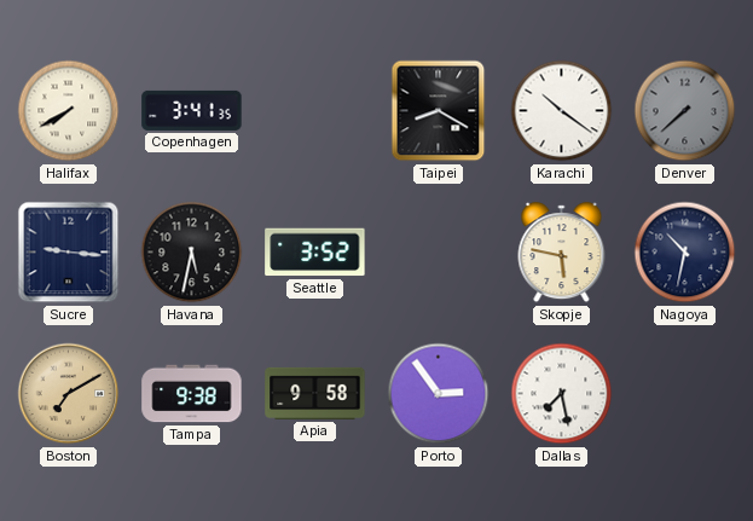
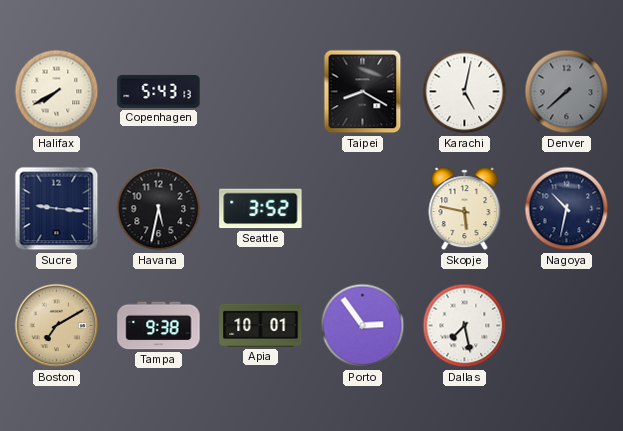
Copenhagen: 3:41 -> 5:43
Karachi: 10:21 -> 5:02
Apia: 9:58 -> 10:01
